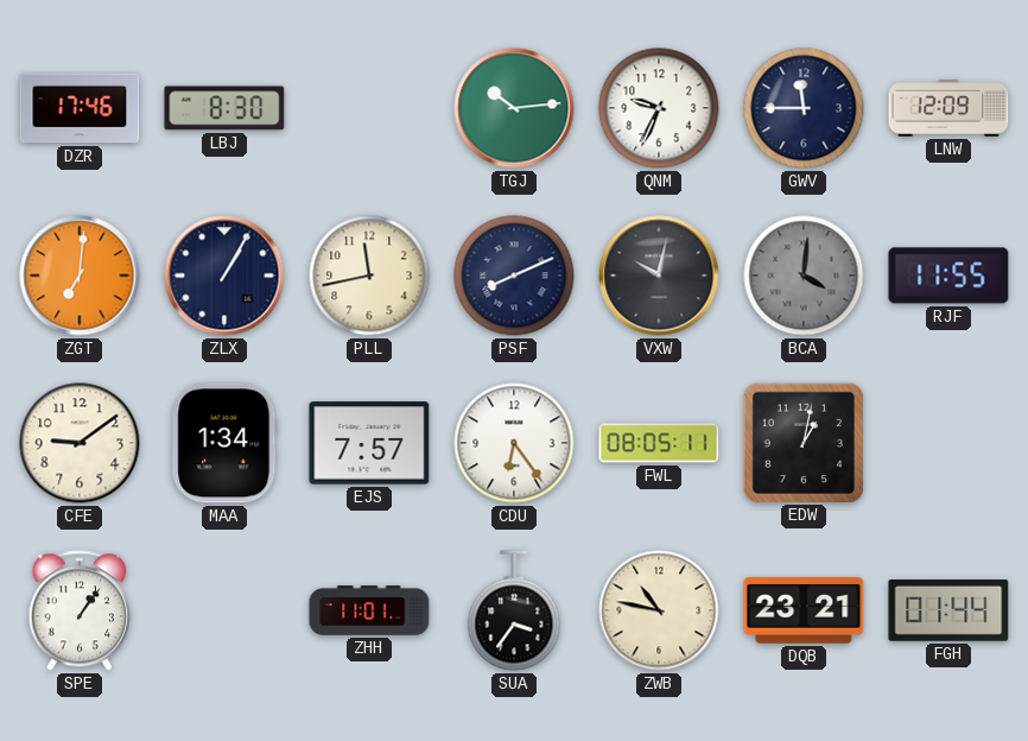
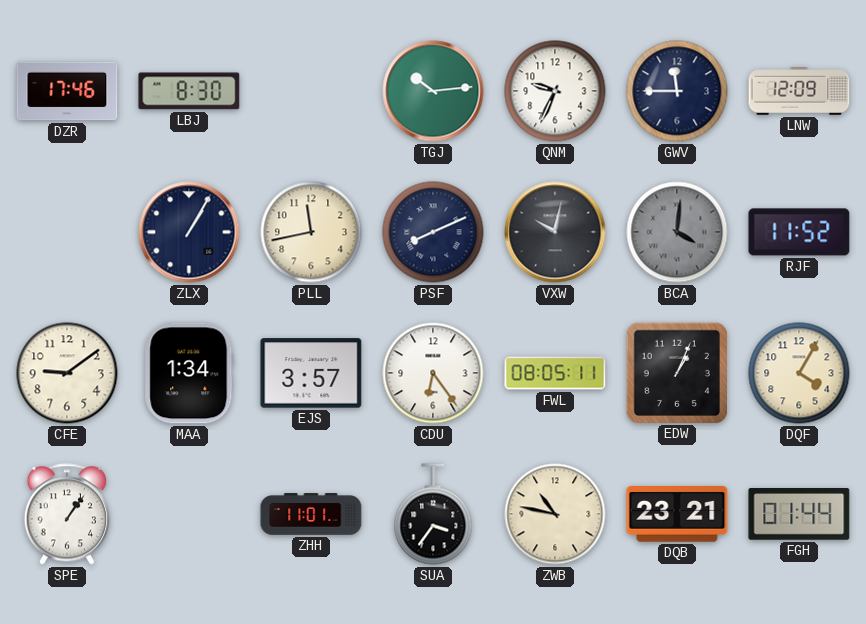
ZGT: 7:01 -> none
RJF: 11:55 -> 11:52
EJS: 7:57 -> 3:57
EDW: 1:02 -> 1:04
DQF: none -> 4:05
